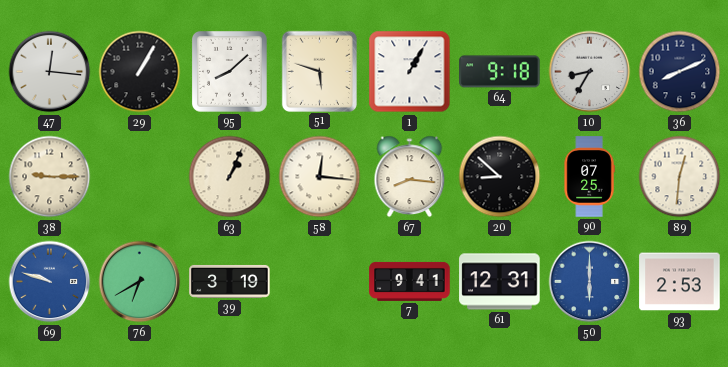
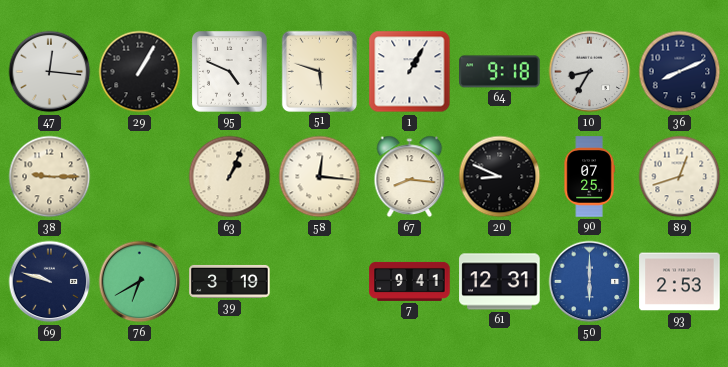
95: 8:08 -> 4:49
20: 8:52 -> 8:49
89: 12:31 -> 12:42
69 dial: blue -> navy
